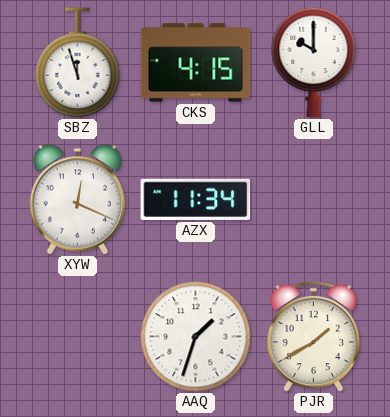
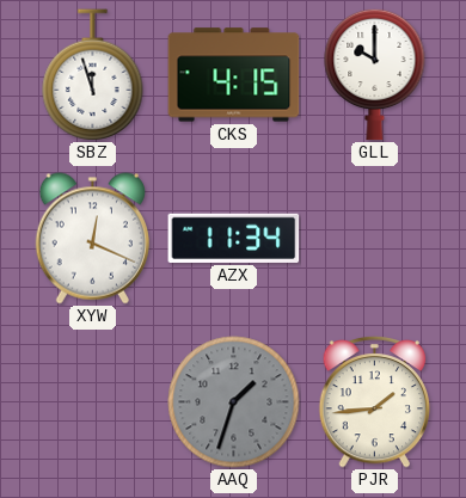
AAQ dial: white -> grey
PJR: 1:40 -> 1:44
